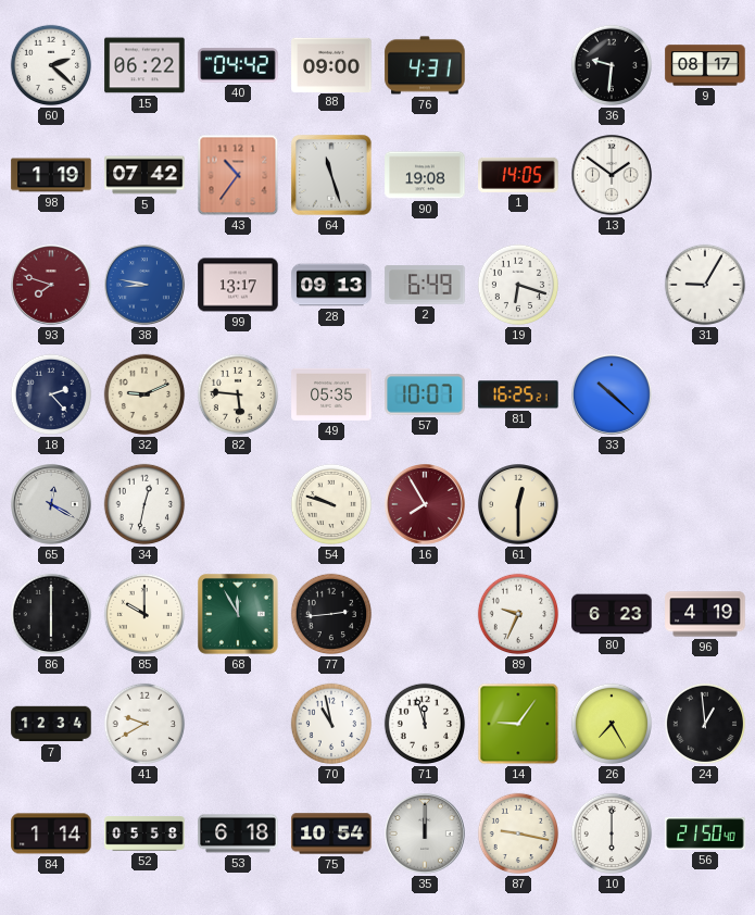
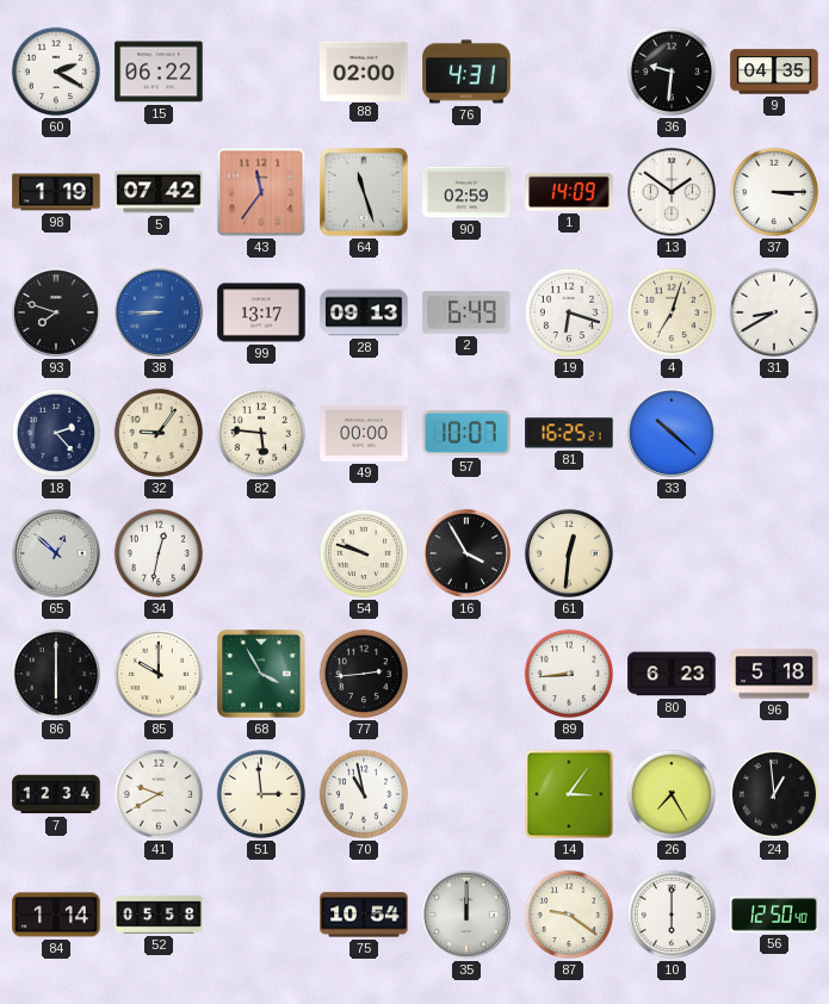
60: 2:22 -> 2:20
40: 04:42 -> none
88: 09:00 -> 02:00
9: 08:17 -> 04:35
43: 10:36 -> 11:36
90: 19:08 -> 02:59
1: 14:05 -> 14:09
37: none -> 3:15
93 dial: burgundy -> black
38: 8:47 -> 8:45
4: none -> 7:03
31: 9:05 -> 8:40
32: 9:11 -> 9:06
49: 05:35 -> 00:00
65: 12:20 -> 12:52
16: 7:55 -> 3:55
16 dial: burgundy -> black
61: 12:30 -> 12:31
68: 11:55 -> 3:55
89: 9:34 -> 8:44
96: 4:19 -> 5:18
51: none -> 2:59
71: 11:57 -> none
14: 9:06 -> 3:06
53: 6:18 -> none
87: 9:17 -> 9:21
56: 21:50 -> 12:50
